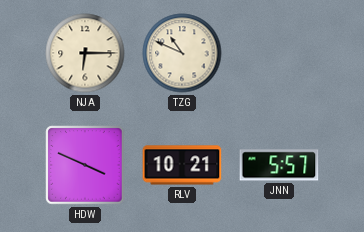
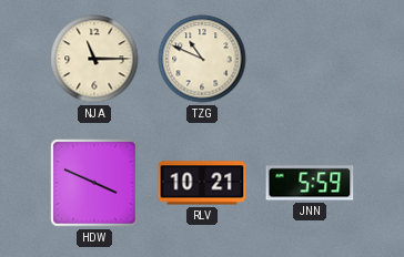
NJA: 6:15 -> 11:15
JNN: 5:57 -> 5:59
